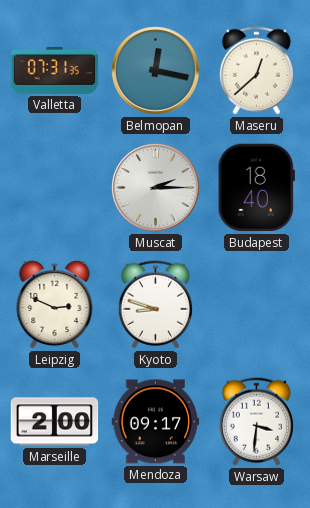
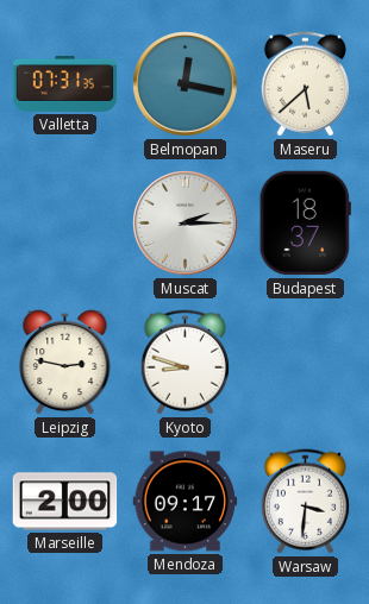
Maseru: 12:38 -> 5:38
Budapest: 18:40 -> 18:37
Leipzig: 2:49 -> 2:47
